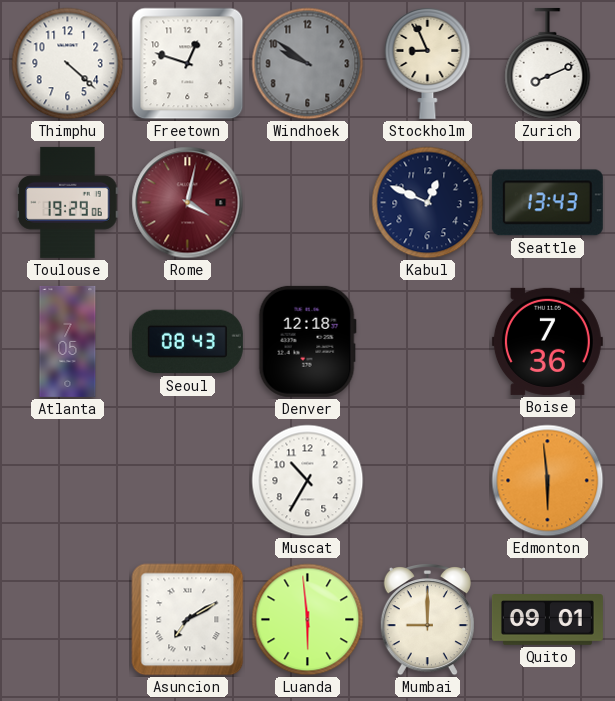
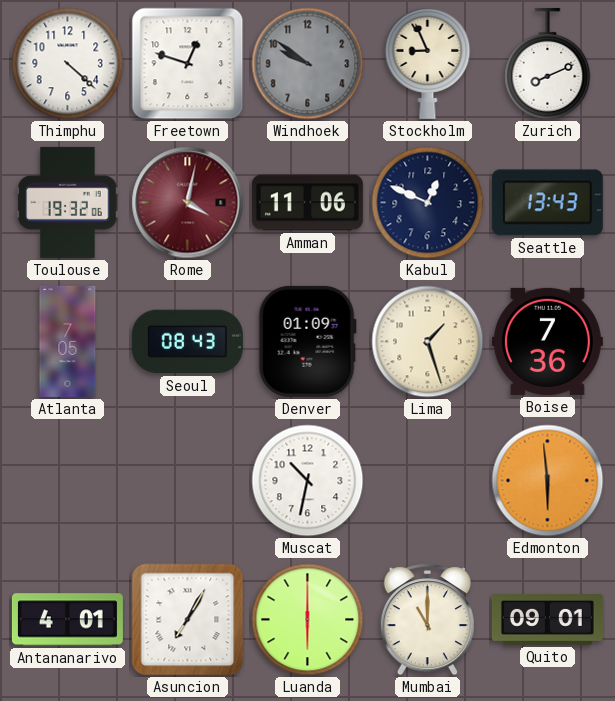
Toulouse: 19:29 -> 19:32
Amman: none -> 11:06
Denver: 12:18 -> 01:09
Lima: none -> 1:27
Muscat: 10:35 -> 10:32
Antananarivo: none -> 4:01
Asuncion: 7:10 -> 7:05
Luanda: 5:59 -> 6:00
Mumbai: 9:00 -> 11:00
